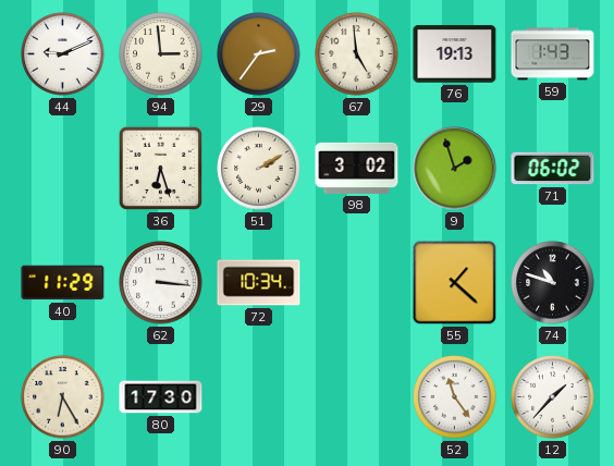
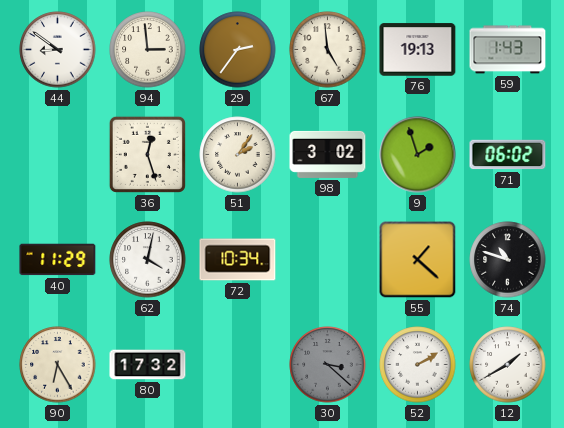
44: 9:11 -> 8:51
36: 6:27 -> 12:27
51: 2:10 -> 2:06
62: 3:16 -> 4:02
80: 17:30 -> 17:32
30: none -> 3:22
52: 11:24 -> 2:10
12: 1:37 -> 1:40
